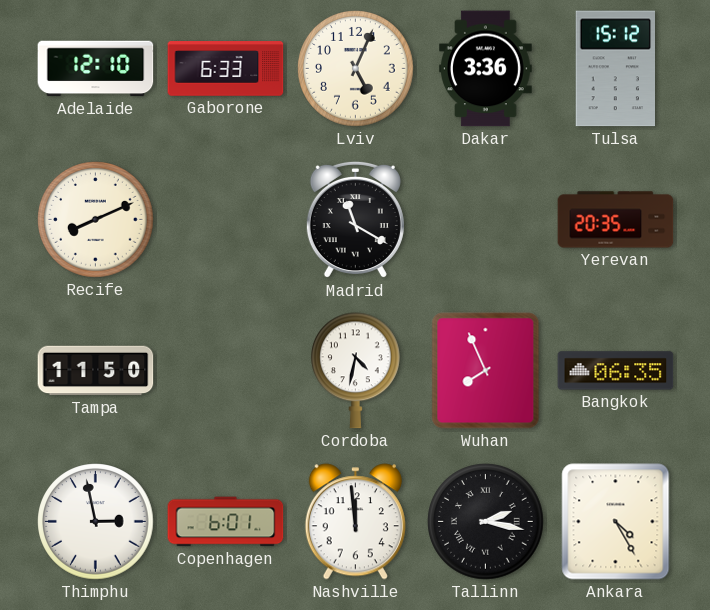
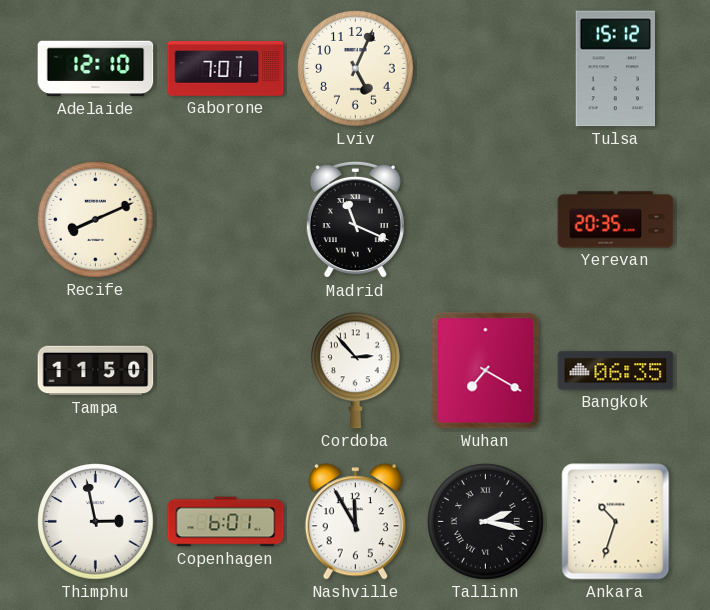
Gaborone: 6:33 -> 7:01
Dakar: 3:36 -> none
Madrid: 11:20 -> 11:19
Cordoba: 4:32 -> 2:53
Wuhan: 7:56 -> 7:20
Nashville: 11:59 -> 11:55
Ankara: 4:25 -> 10:33
